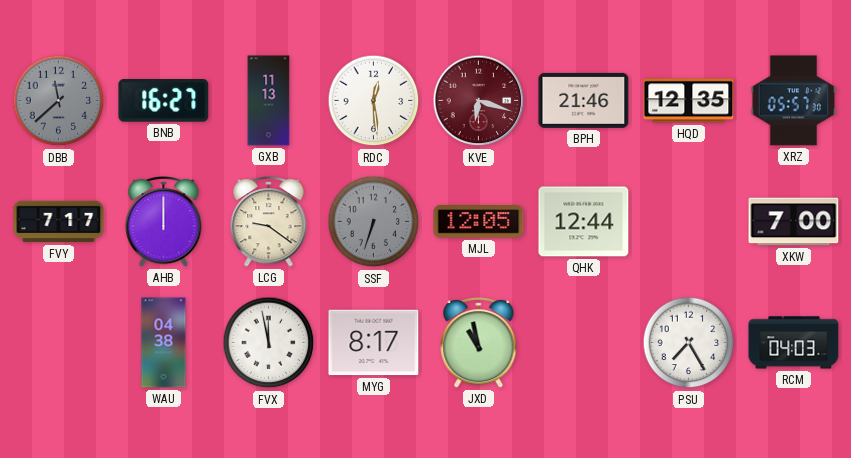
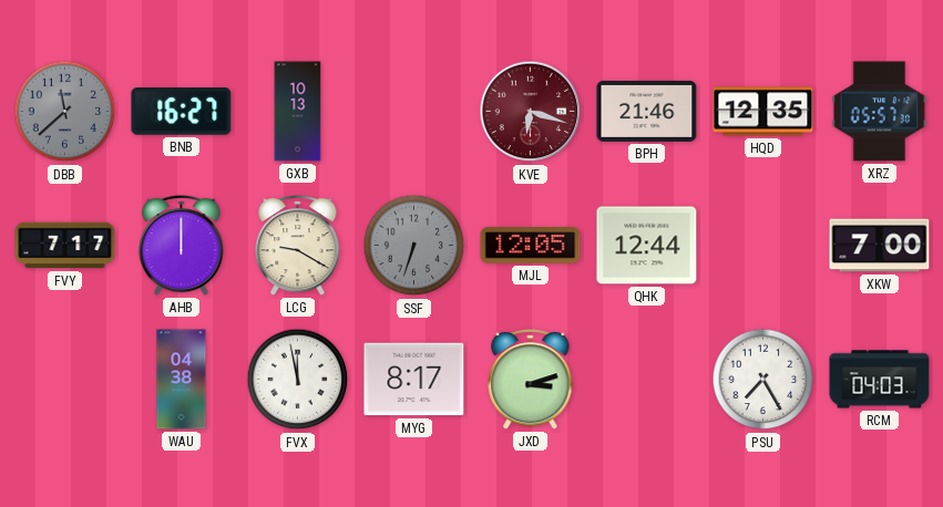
GXB: 11:13 -> 10:13
RDC: 12:29 -> none
LCG: 9:21 -> 9:20
JXD: 10:58 -> 3:12
